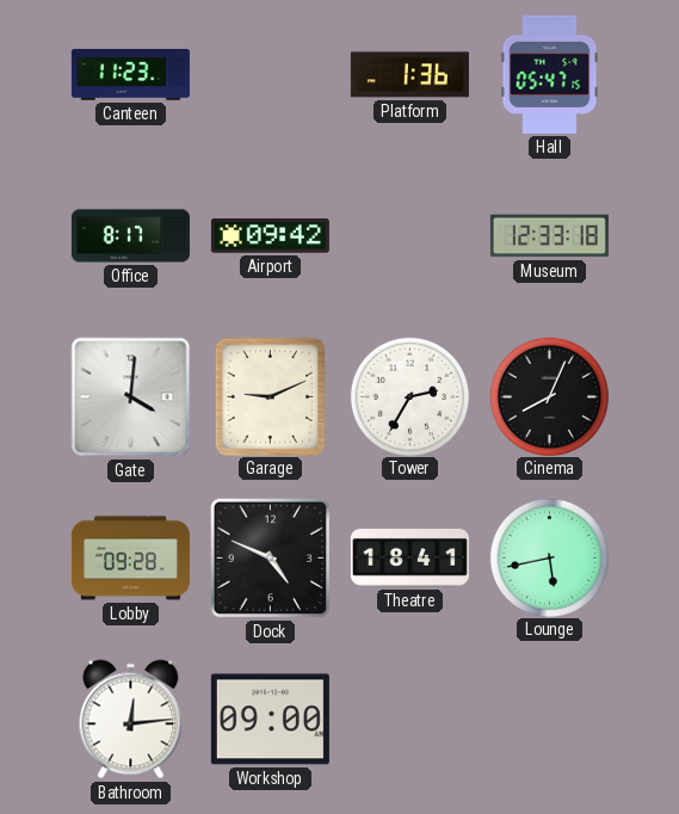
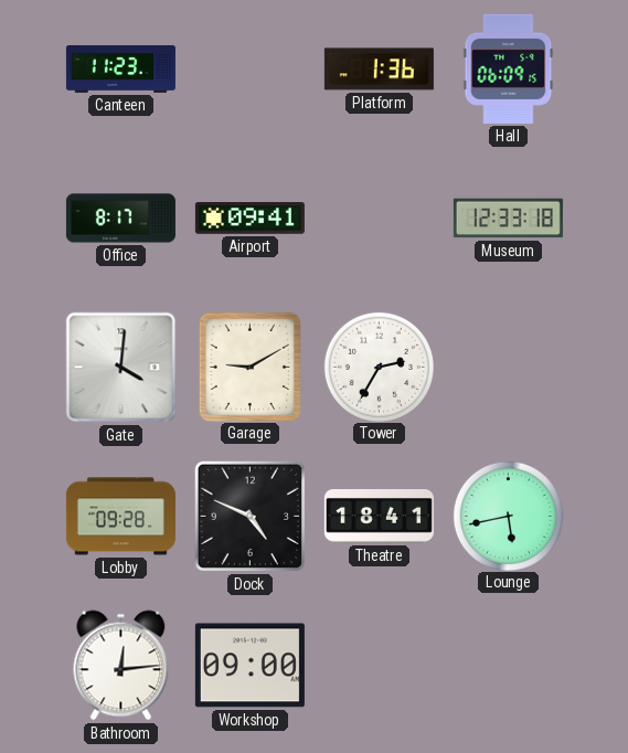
Hall: 05:47 -> 06:09
Airport: 09:42 -> 09:41
Garage: 9:11 -> 9:10
Cinema: 8:04 -> none
